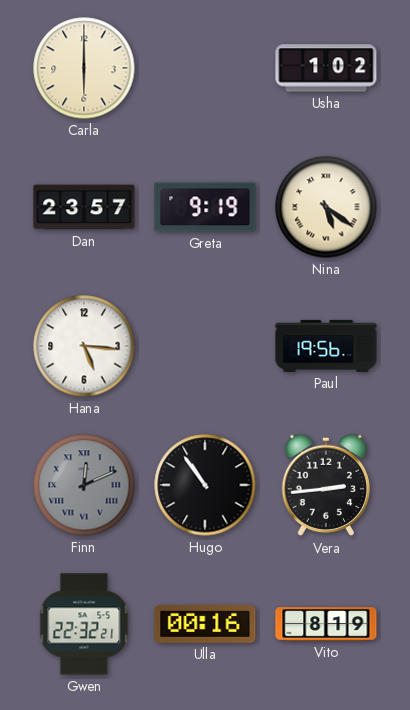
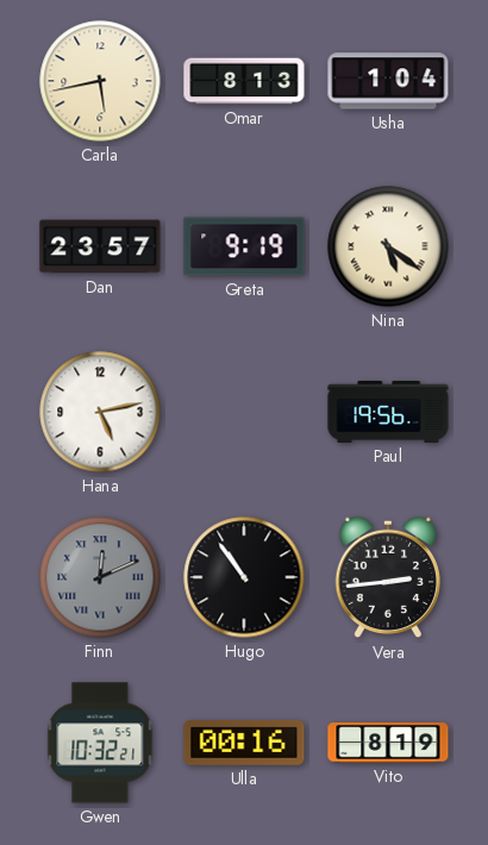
Carla: 6:00 -> 5:43
Omar: none -> 8:13
Usha: 1:02 -> 1:04
Hana: 5:16 -> 5:13
Gwen: 22:32 -> 10:32
